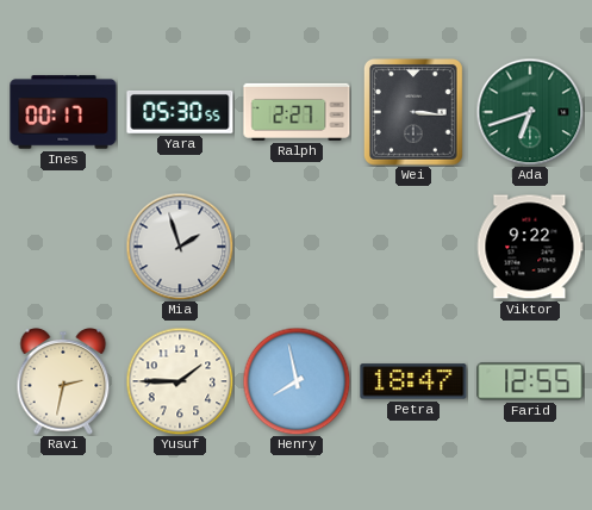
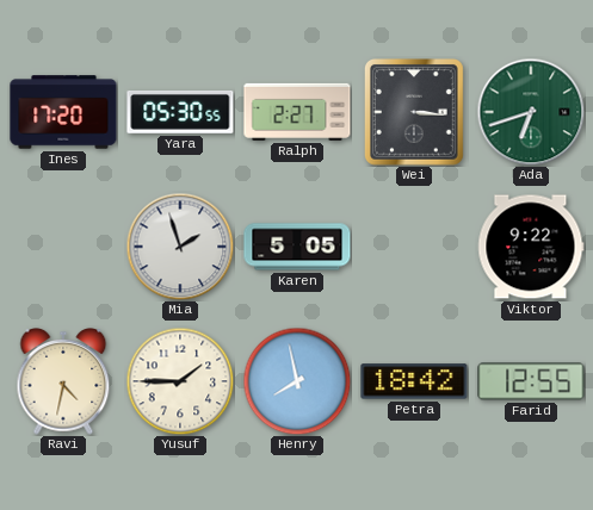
Ines: 00:17 -> 17:20
Karen: none -> 5:05
Ravi: 2:32 -> 4:32
Petra: 18:47 -> 18:42
